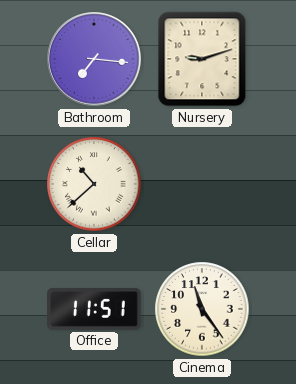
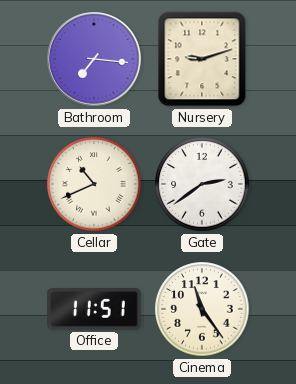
Cellar: 10:38 -> 10:41
Gate: none -> 2:39
